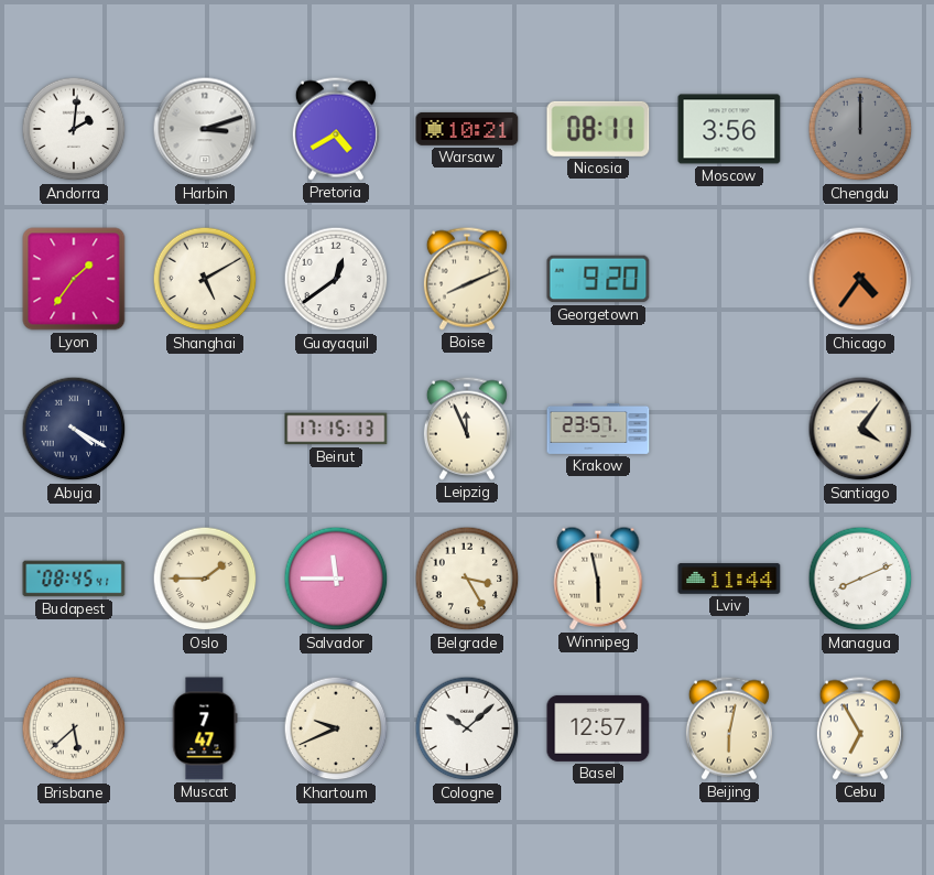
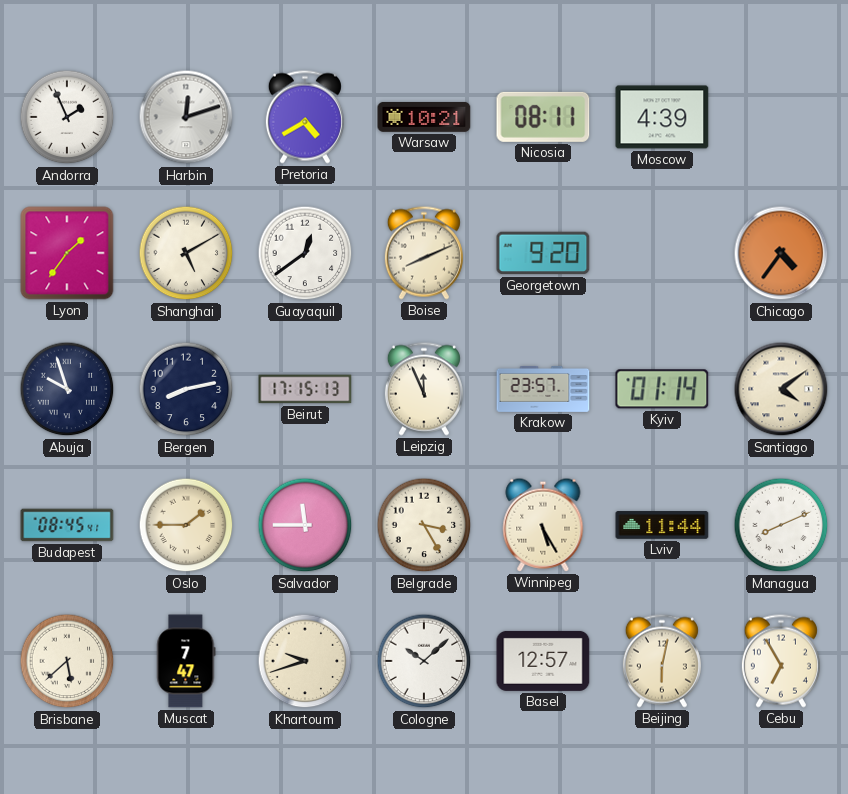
Andorra: 2:01 -> 1:56
Harbin: 3:12 -> 12:12
Moscow: 3:56 -> 4:39
Chengdu: 12:00 -> none
Abuja: 4:20 -> 9:57
Bergen: none -> 8:13
Kyiv: none -> 01:14
Santiago: 4:06 -> 4:09
Winnipeg: 5:58 -> 5:25
Khartoum: 9:41 -> 9:42
